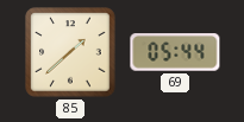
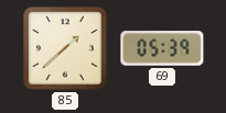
69: 05:44 -> 05:39
